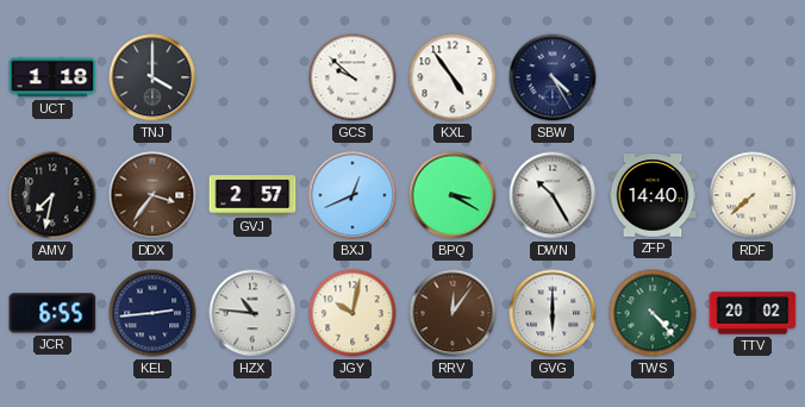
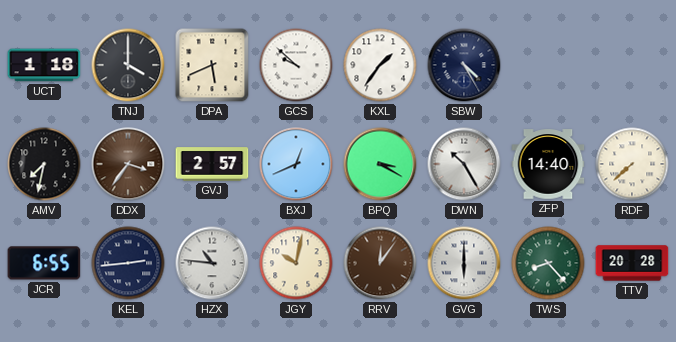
DPA: none -> 5:41
KXL: 4:54 -> 1:36
TWS: 4:23 -> 8:23
TTV: 20:02 -> 20:28
